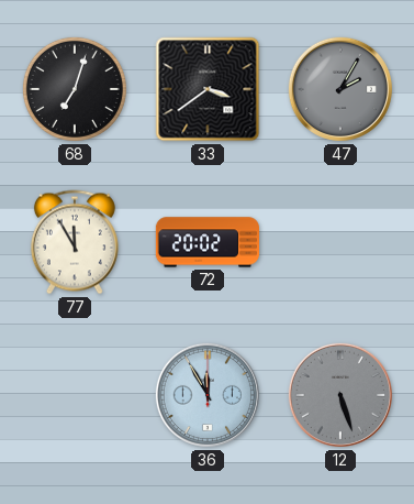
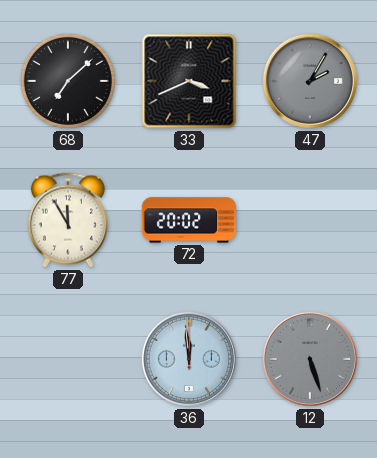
68: 7:03 -> 7:08
33: 3:39 -> 3:41
36: 11:55 -> 11:59
